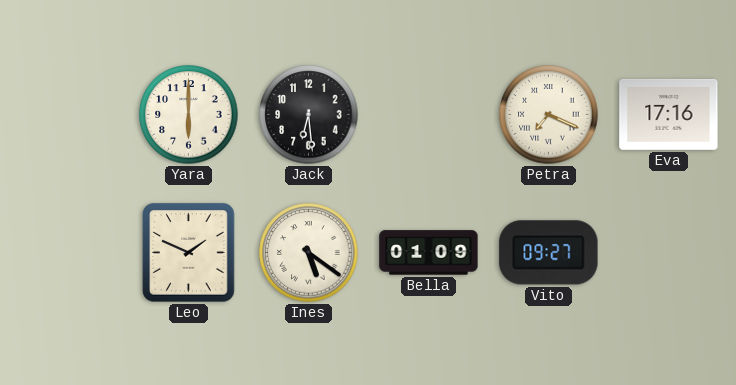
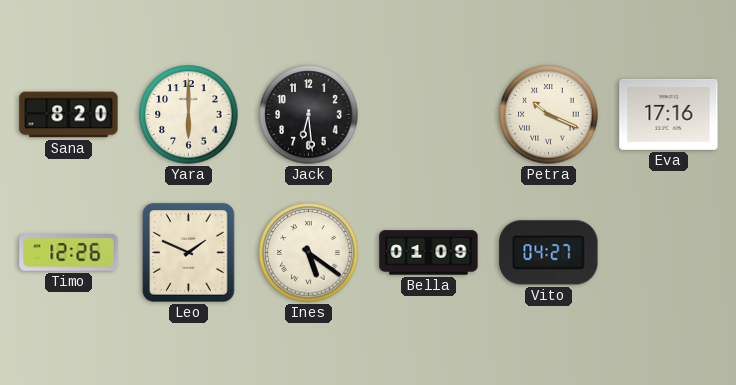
Sana: none -> 8:20
Petra: 7:19 -> 10:19
Timo: none -> 12:26
Vito: 09:27 -> 04:27
